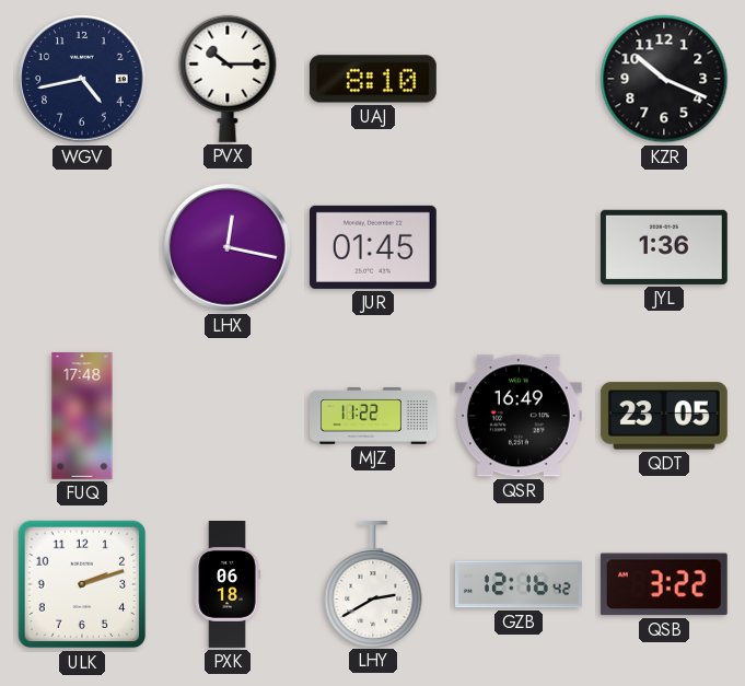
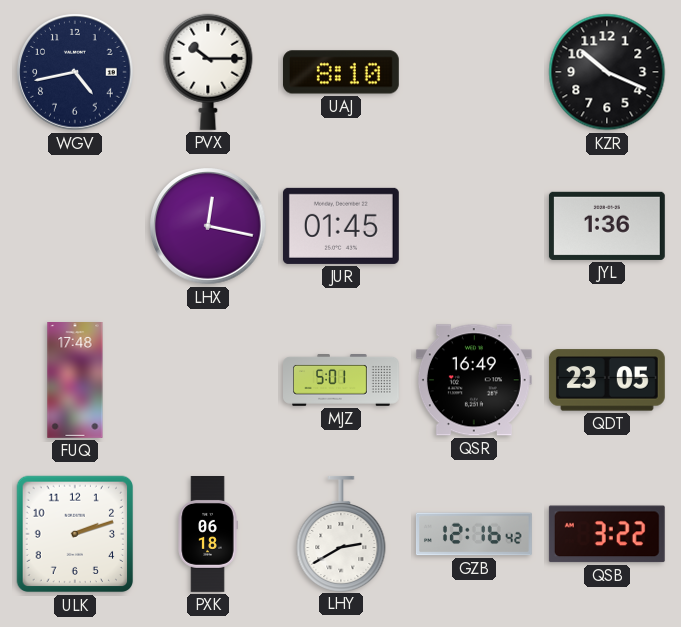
MJZ: 11:22 -> 5:01
